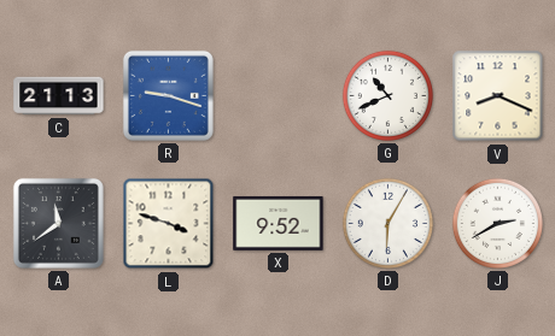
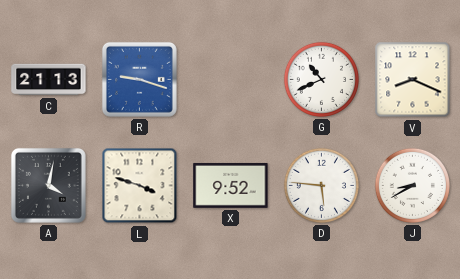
A: 11:39 -> 4:02
D: 6:05 -> 5:46
J: 2:40 -> 8:40
